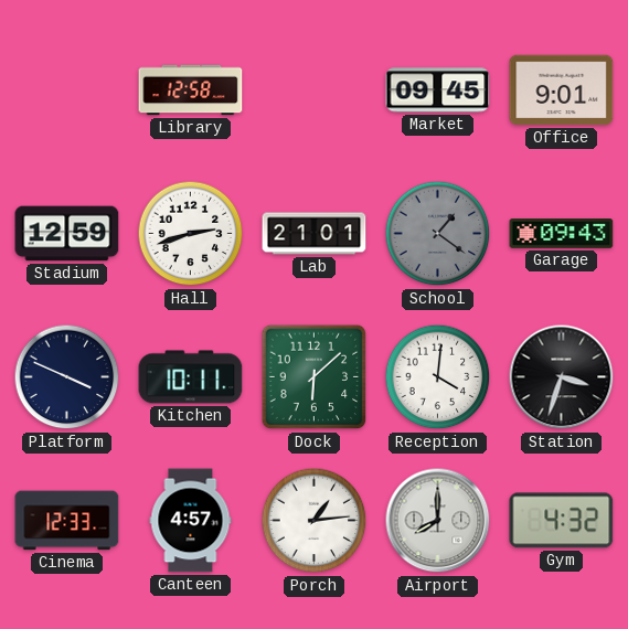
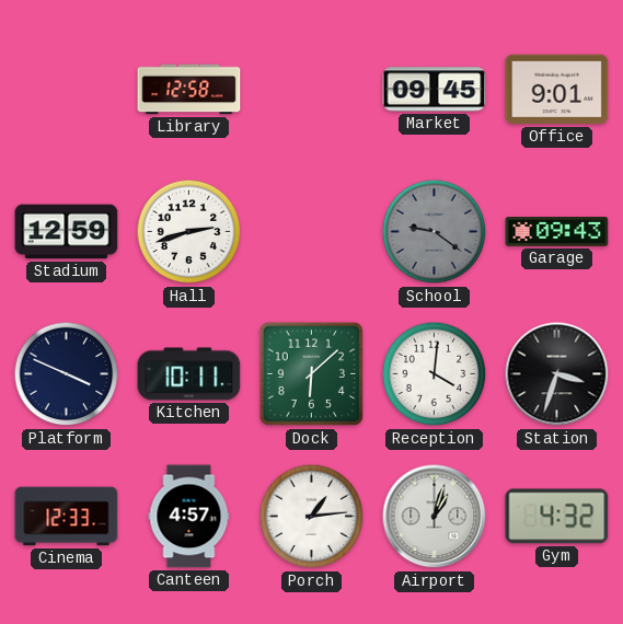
Lab: 21:01 -> none
School: 1:21 -> 9:21
Airport: 8:00 -> 1:03
